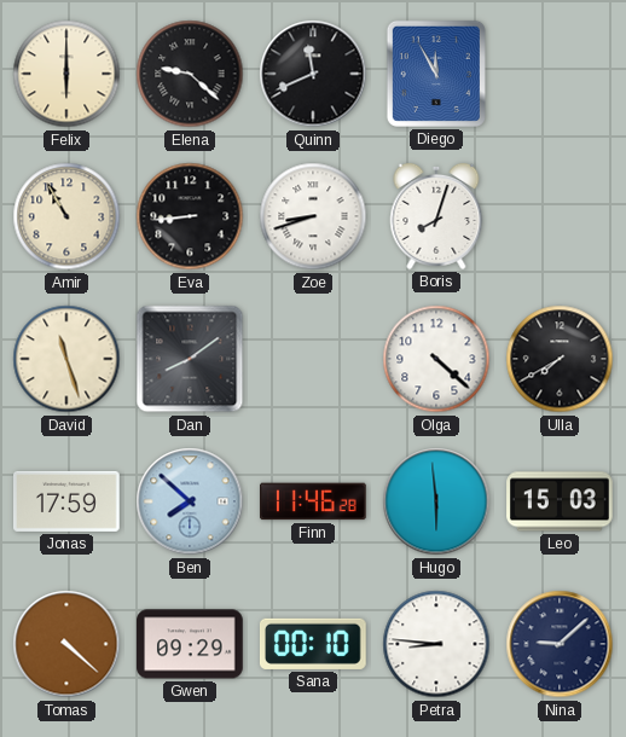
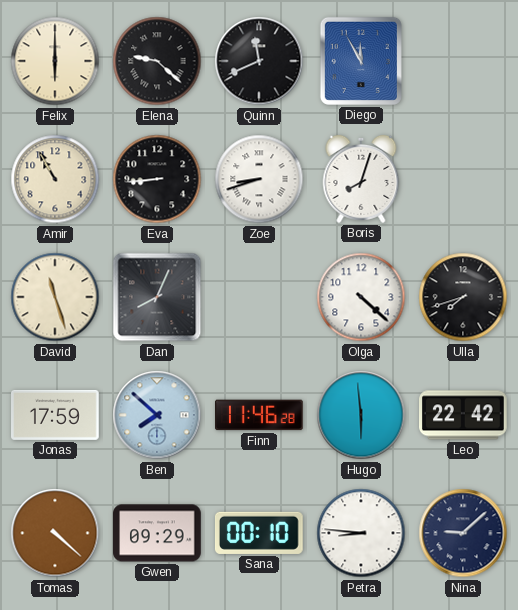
Dan: 8:09 -> 8:04
Ulla: 7:40 -> 7:42
Leo: 15:03 -> 22:42
